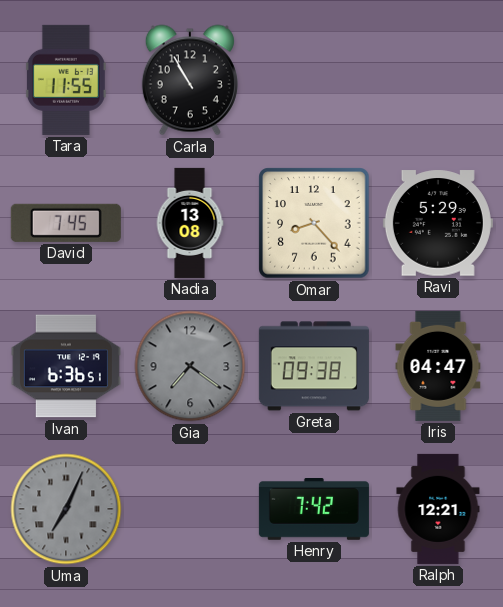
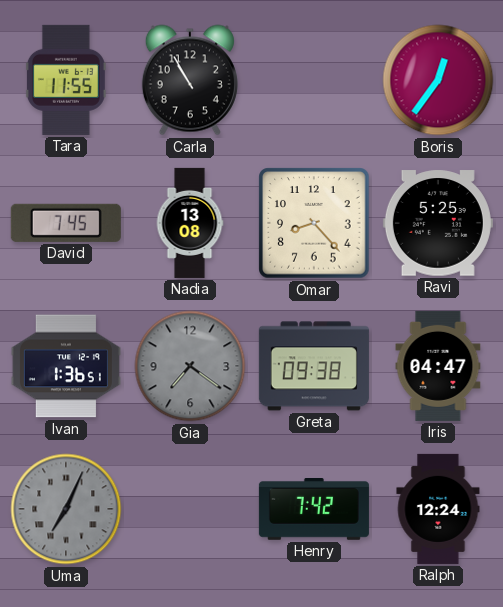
Boris: none -> 12:36
Ravi: 5:29 -> 5:25
Ivan: 6:36 -> 1:36
Ralph: 12:21 -> 12:24
